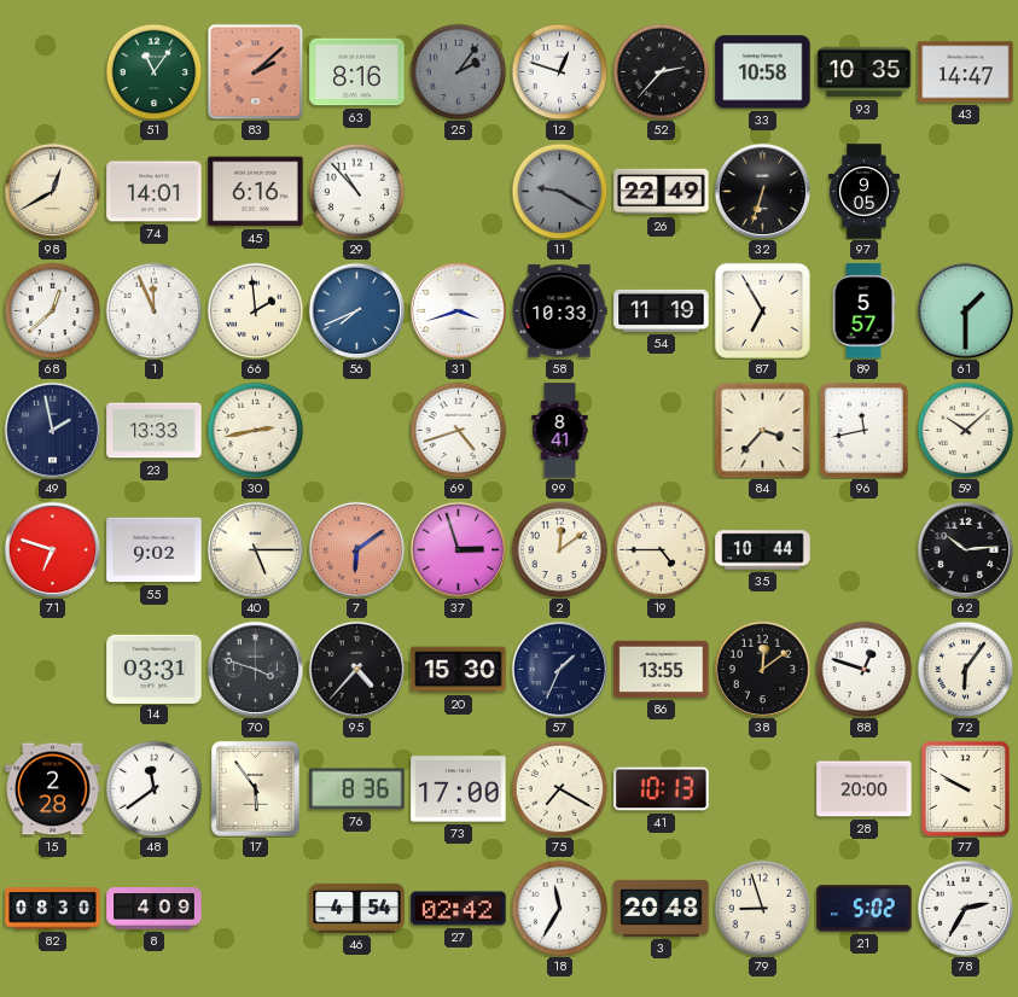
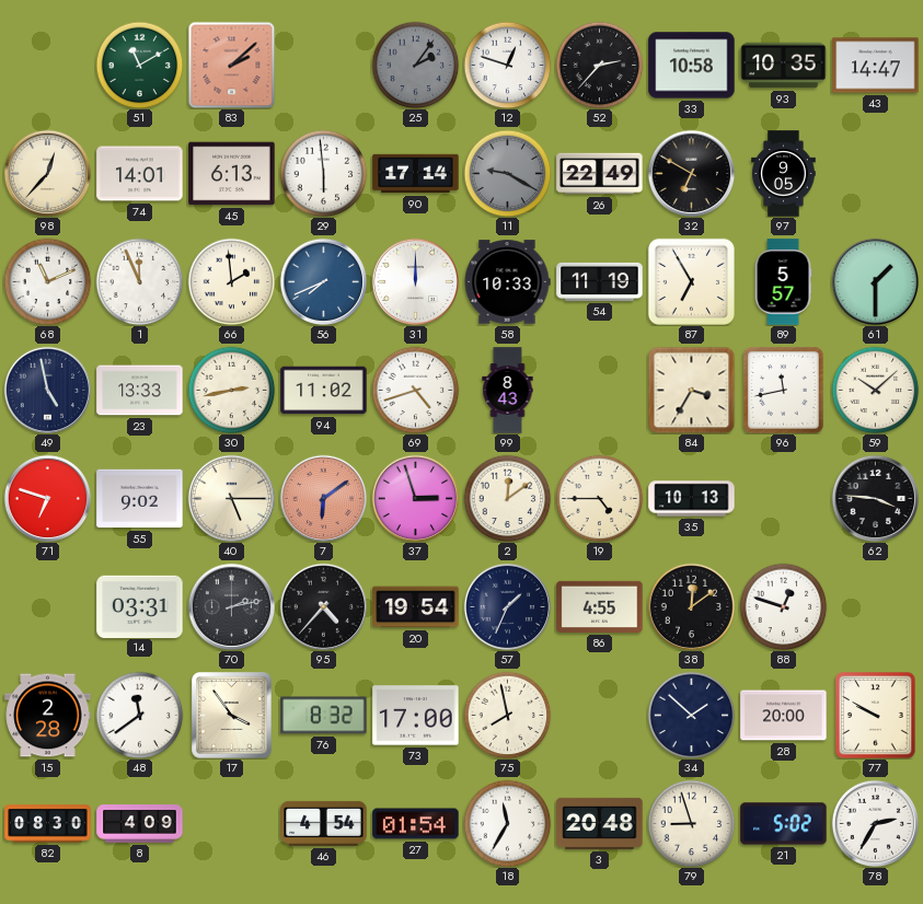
51: 11:06 -> 11:10
63: 8:16 -> none
98: 12:40 -> 12:37
45: 6:16 -> 6:13
29: 10:53 -> 5:59
90: none -> 17:14
32: 6:33 -> 6:50
68: 12:38 -> 11:11
31: 3:42 -> 12:00
49: 1:58 -> 4:58
94: none -> 11:02
99: 8:41 -> 8:43
84: 3:37 -> 3:35
35: 10:44 -> 10:13
62: 10:14 -> 3:46
70: 3:48 -> 2:13
20: 15:30 -> 19:54
86: 13:55 -> 4:55
72: 6:06 -> none
17: 5:54 -> 3:54
76: 8:36 -> 8:32
75: 7:20 -> 7:58
41: 10:13 -> none
34: none -> 1:52
27: 02:42 -> 01:54
